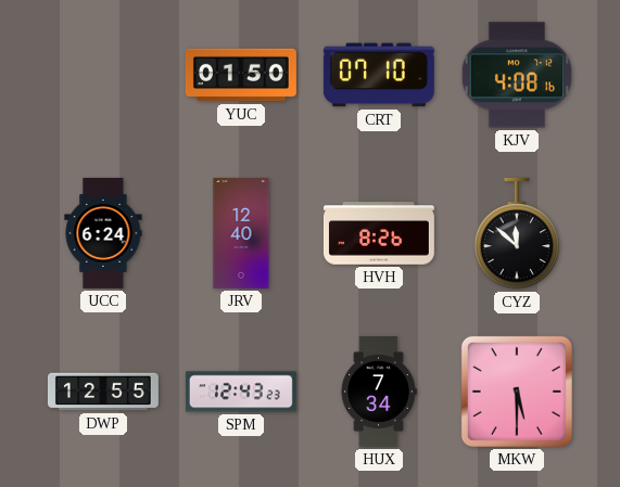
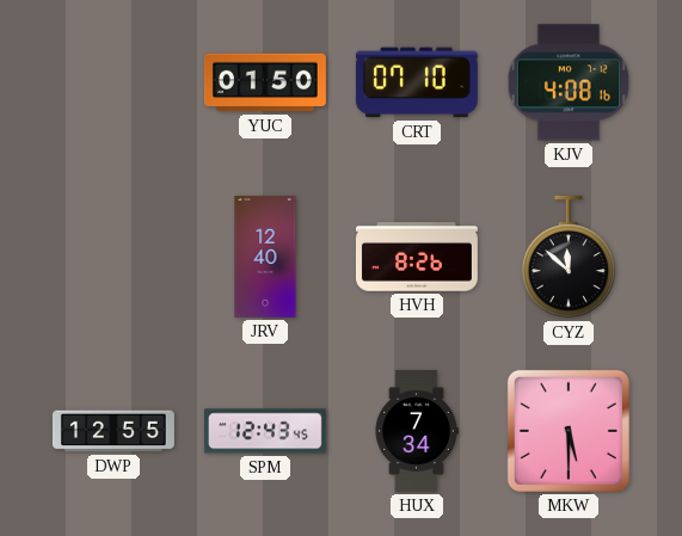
UCC: 6:24 -> none
SPM: 12:43:23 -> 12:43:45
